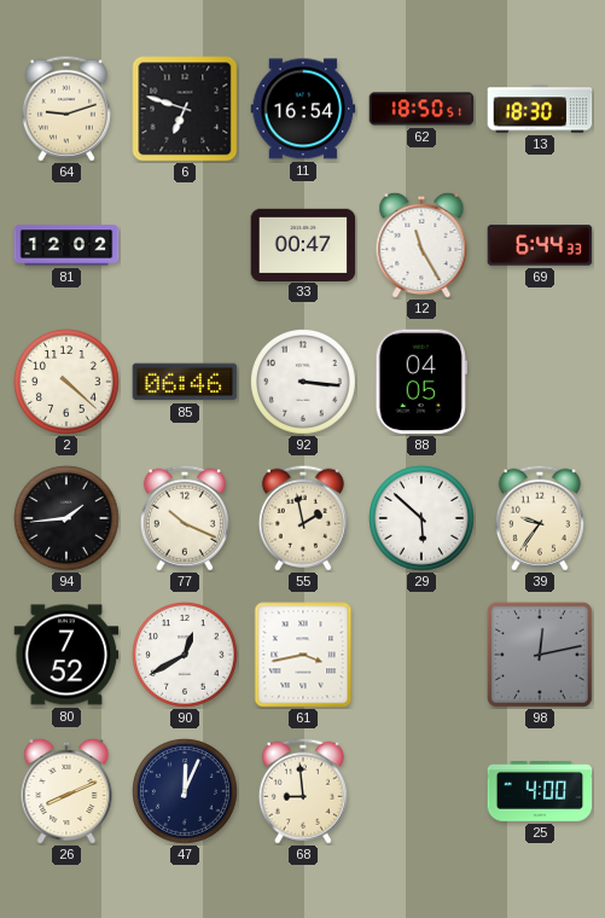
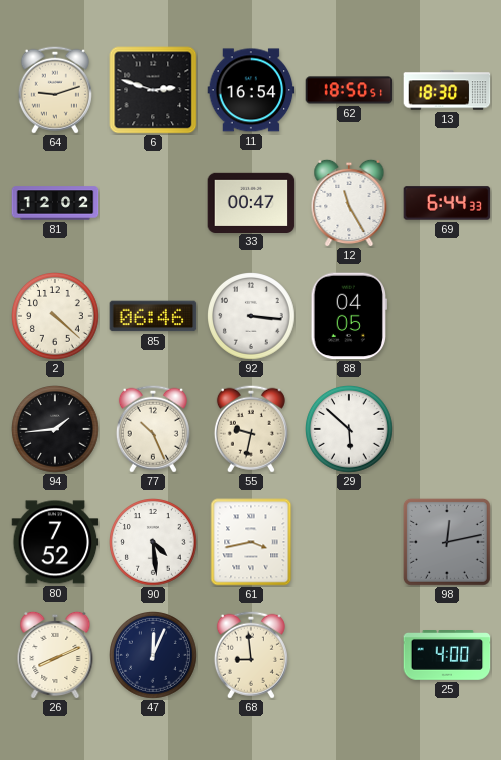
6: 6:48 -> 2:48
77: 10:19 -> 10:26
55: 1:58 -> 9:32
39: 9:36 -> none
90: 12:40 -> 4:29
